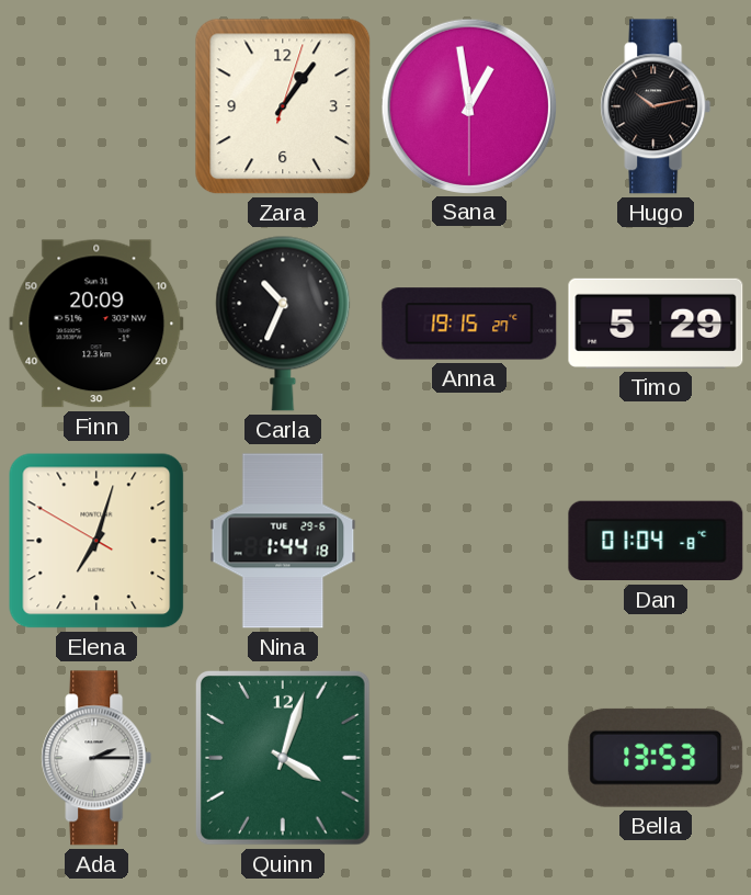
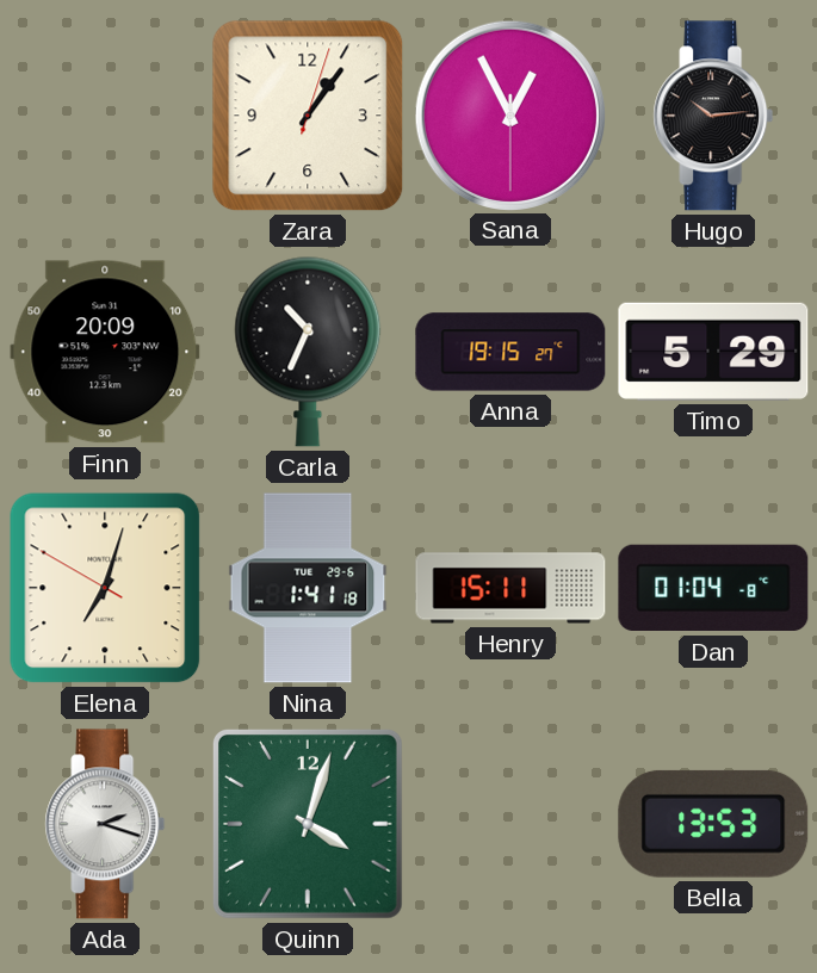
Sana: 12:58 -> 12:55
Hugo: 10:13 -> 10:14
Nina: 1:44 -> 1:41
Henry: none -> 15:11
Ada: 2:15 -> 2:18
